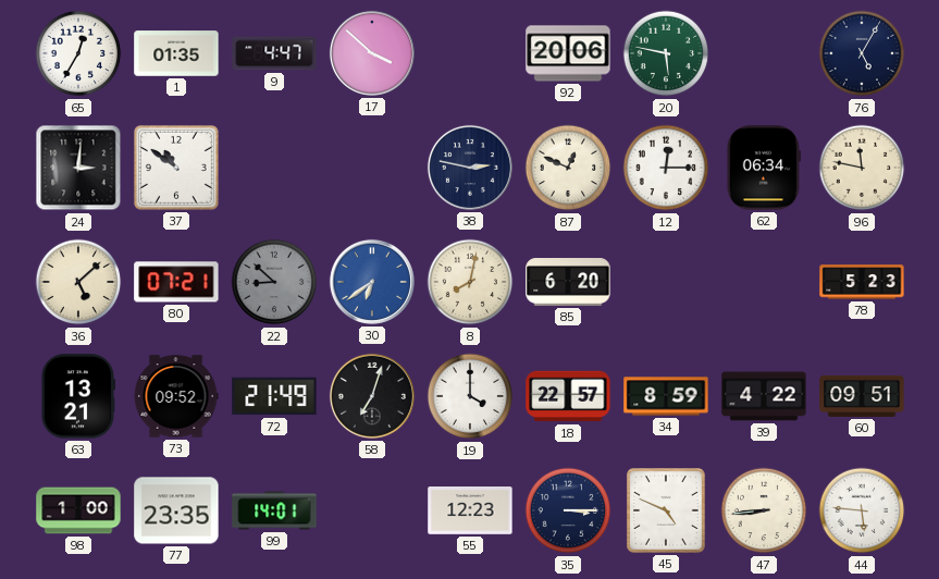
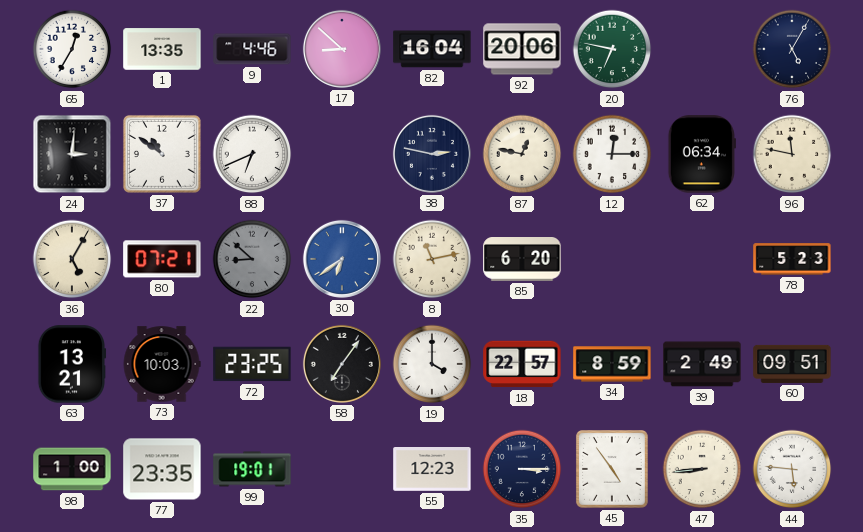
1: 01:35 -> 13:35
9: 4:47 -> 4:46
17: 3:52 -> 8:52
82: none -> 16:04
20: 5:47 -> 6:47
88: none -> 6:41
87: 12:49 -> 12:47
36: 5:08 -> 5:05
8: 8:02 -> 11:13
73: 09:52 -> 10:03
72: 21:49 -> 23:25
58: 7:03 -> 7:06
39: 4:22 -> 2:49
99: 14:01 -> 19:01
45: 4:49 -> 4:54
